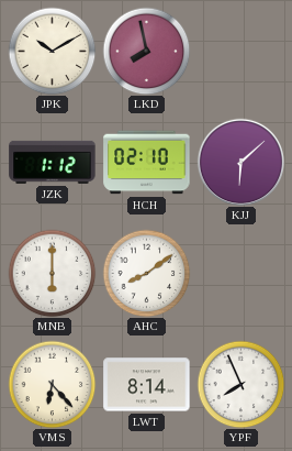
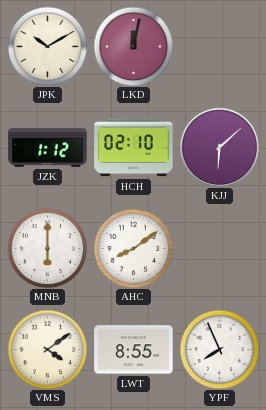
LKD: 7:58 -> 12:02
VMS: 6:23 -> 4:09
LWT: 8:14 -> 8:55
